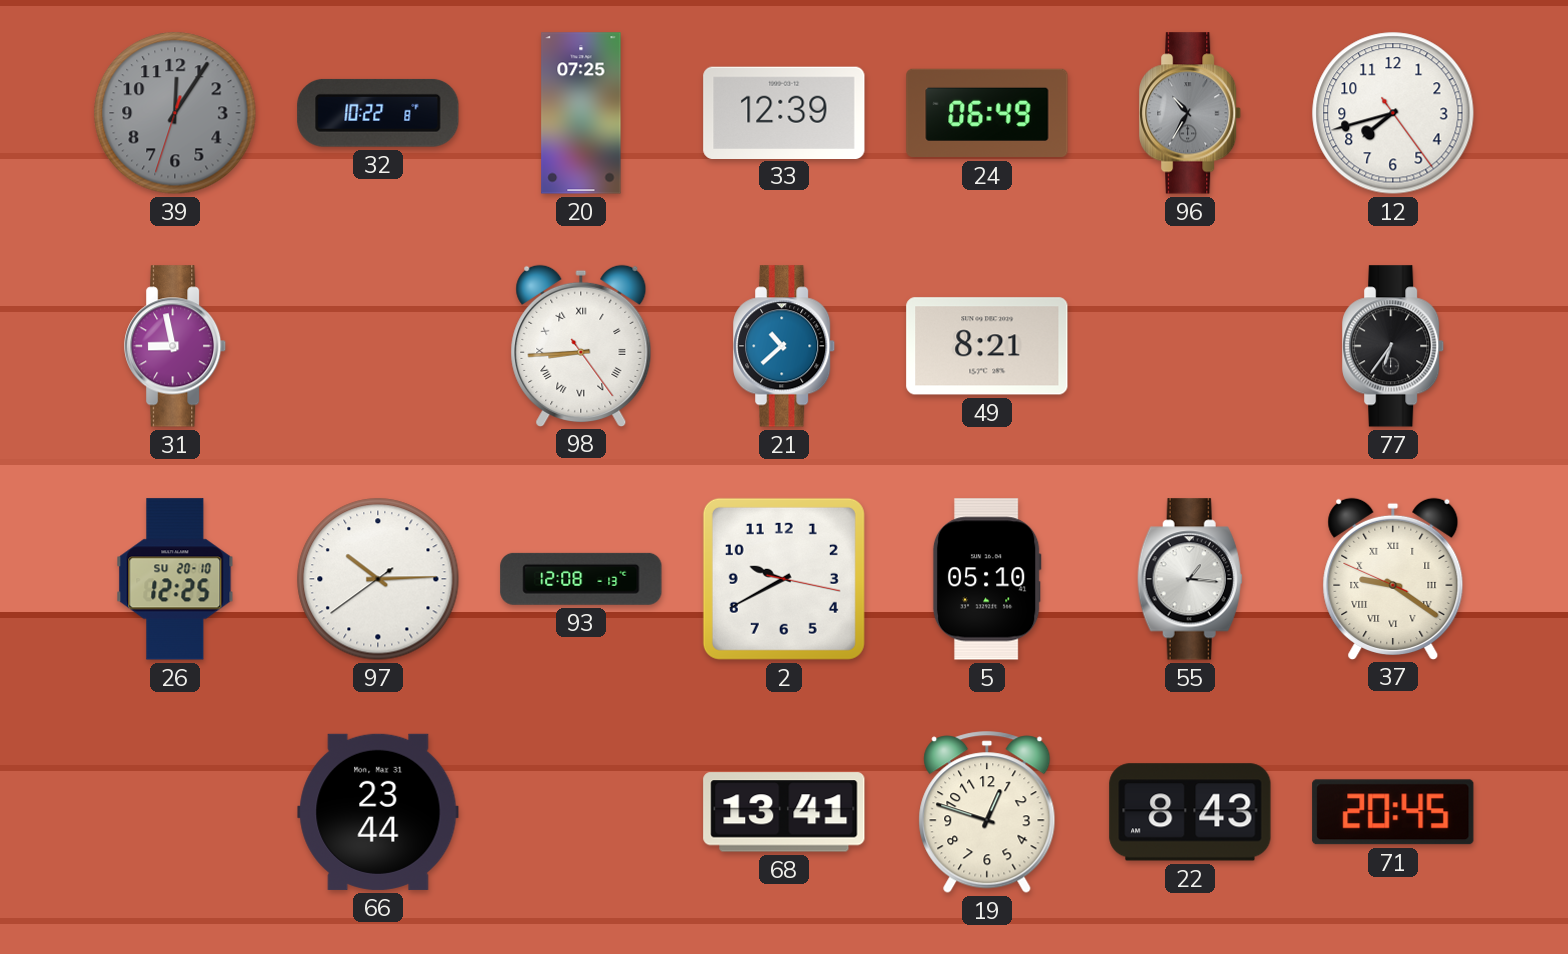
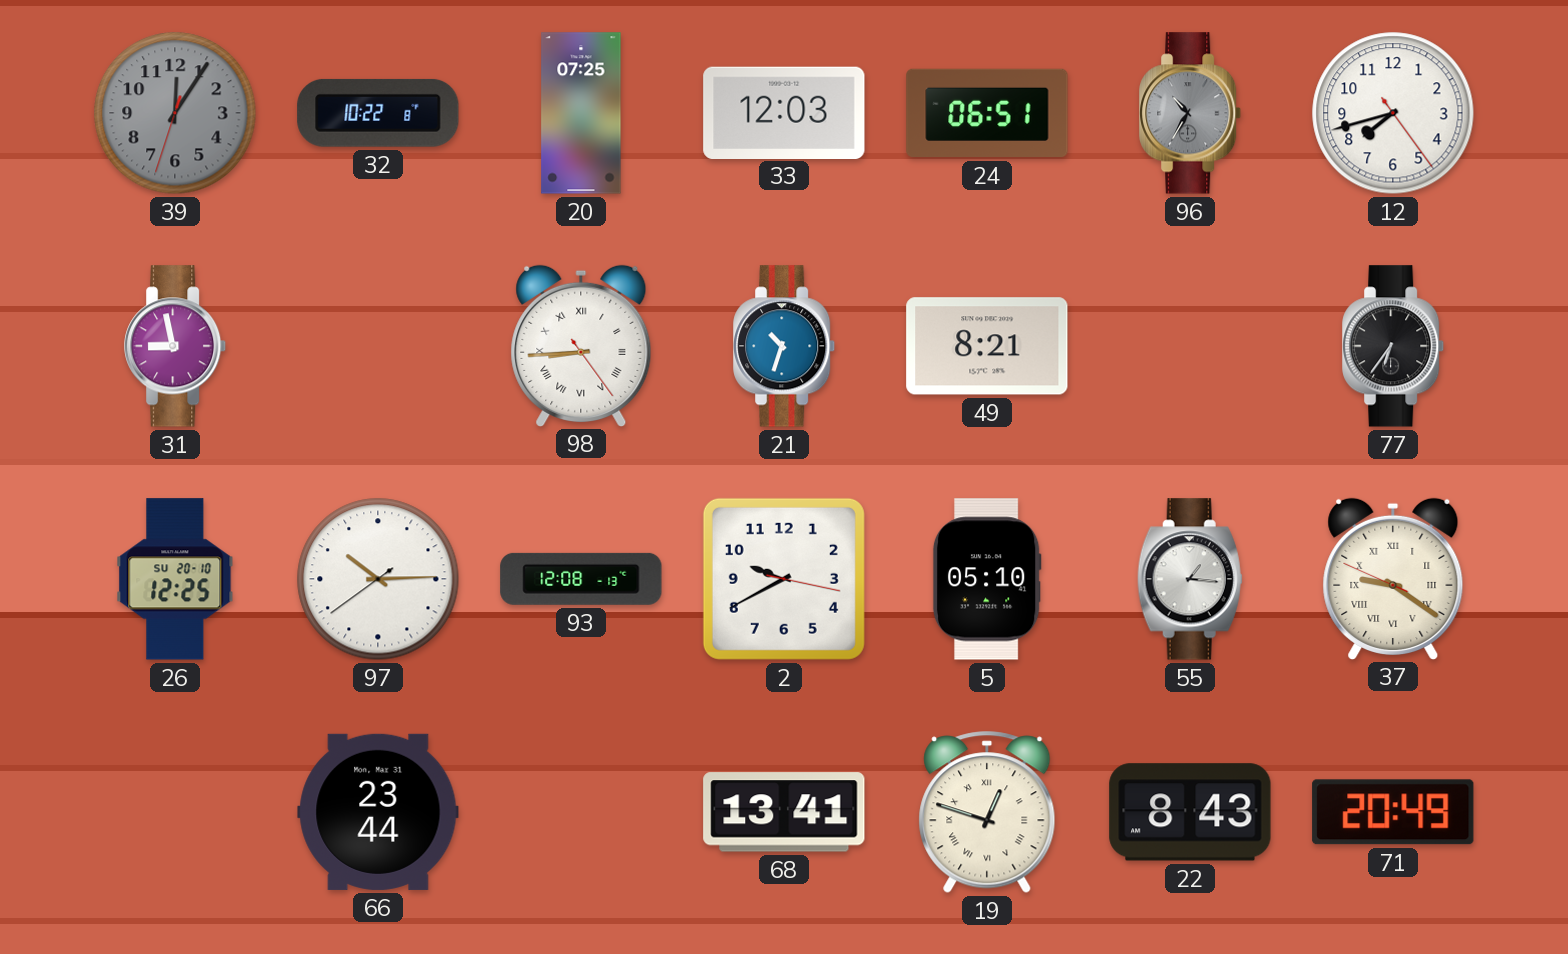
33: 12:39 -> 12:03
24: 06:49 -> 06:51
21: 10:38 -> 10:33
19 numerals: Arabic -> Roman
71: 20:45 -> 20:49
